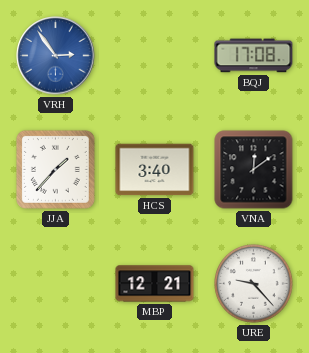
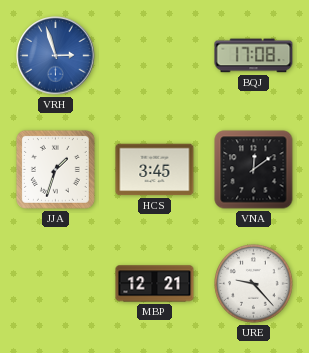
VRH: 2:54 -> 2:57
JJA: 1:37 -> 1:33
HCS: 3:40 -> 3:45
